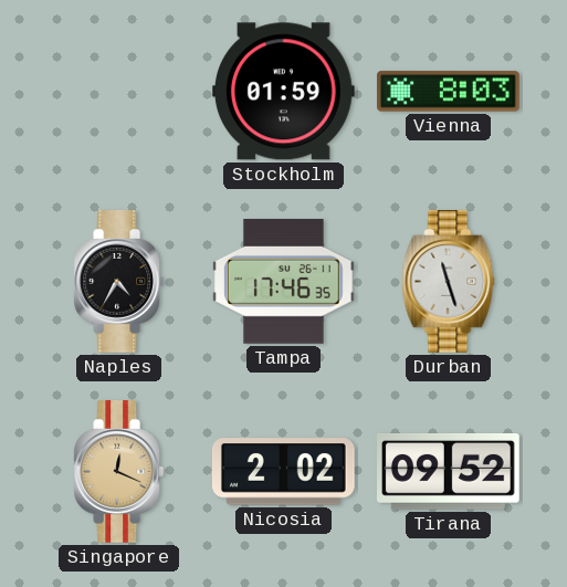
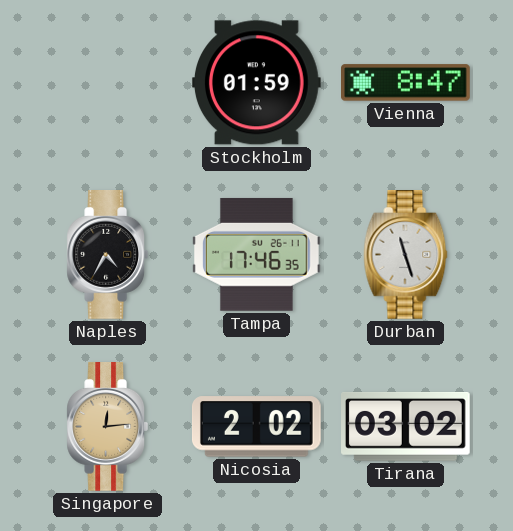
Vienna: 8:03 -> 8:47
Singapore: 12:19 -> 12:14
Tirana: 09:52 -> 03:02
